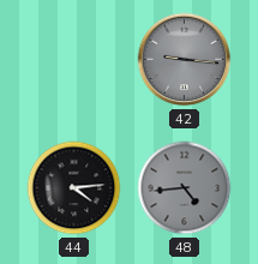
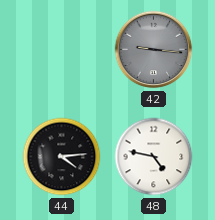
48: 4:44 -> 4:47
48 dial: grey -> white
